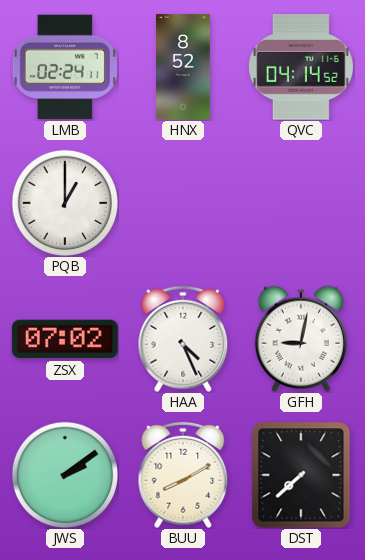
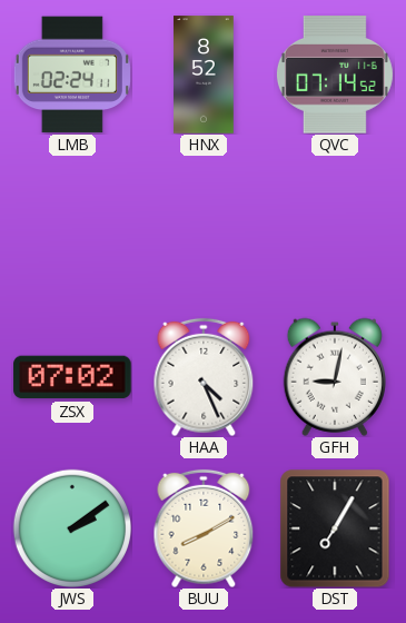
QVC: 04:14 -> 07:14
PQB: 1:00 -> none
DST: 7:38 -> 7:05
